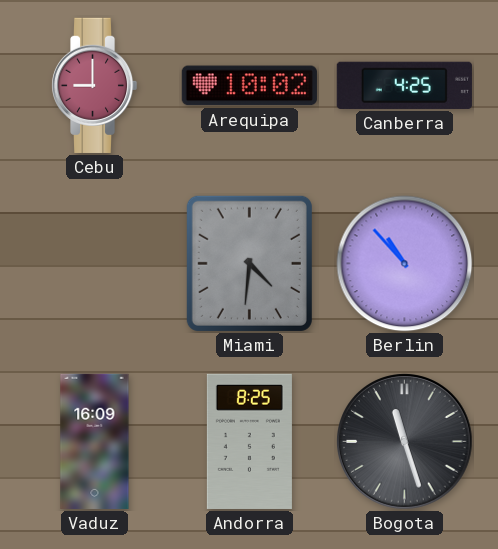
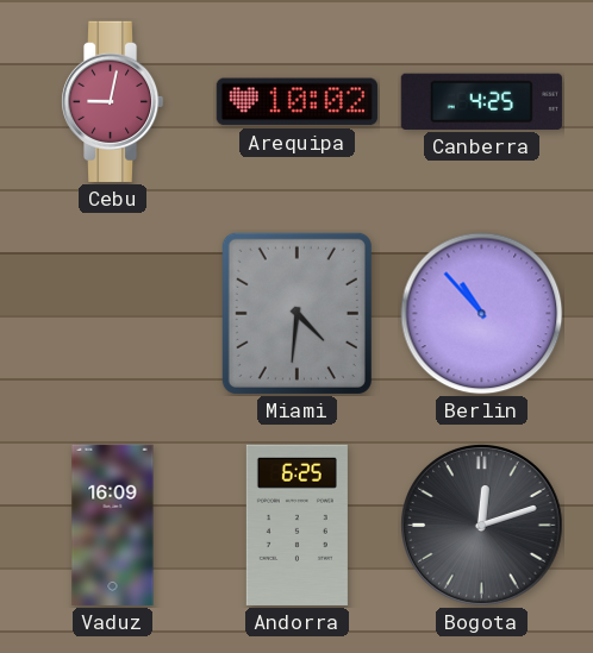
Cebu: 9:00 -> 9:02
Andorra: 8:25 -> 6:25
Bogota: 11:27 -> 12:12
